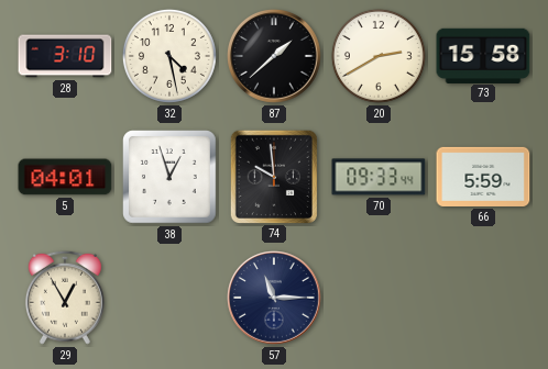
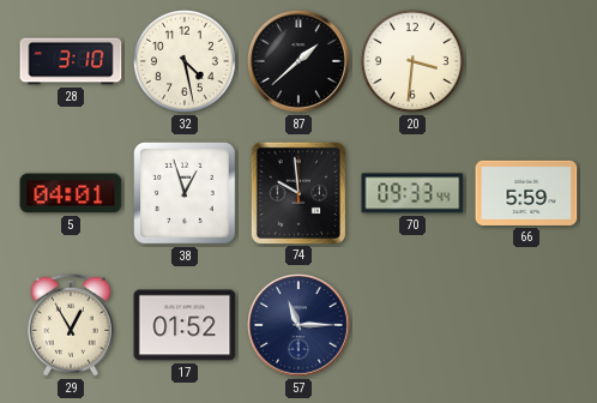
20: 2:40 -> 3:31
73: 15:58 -> none
17: none -> 01:52
